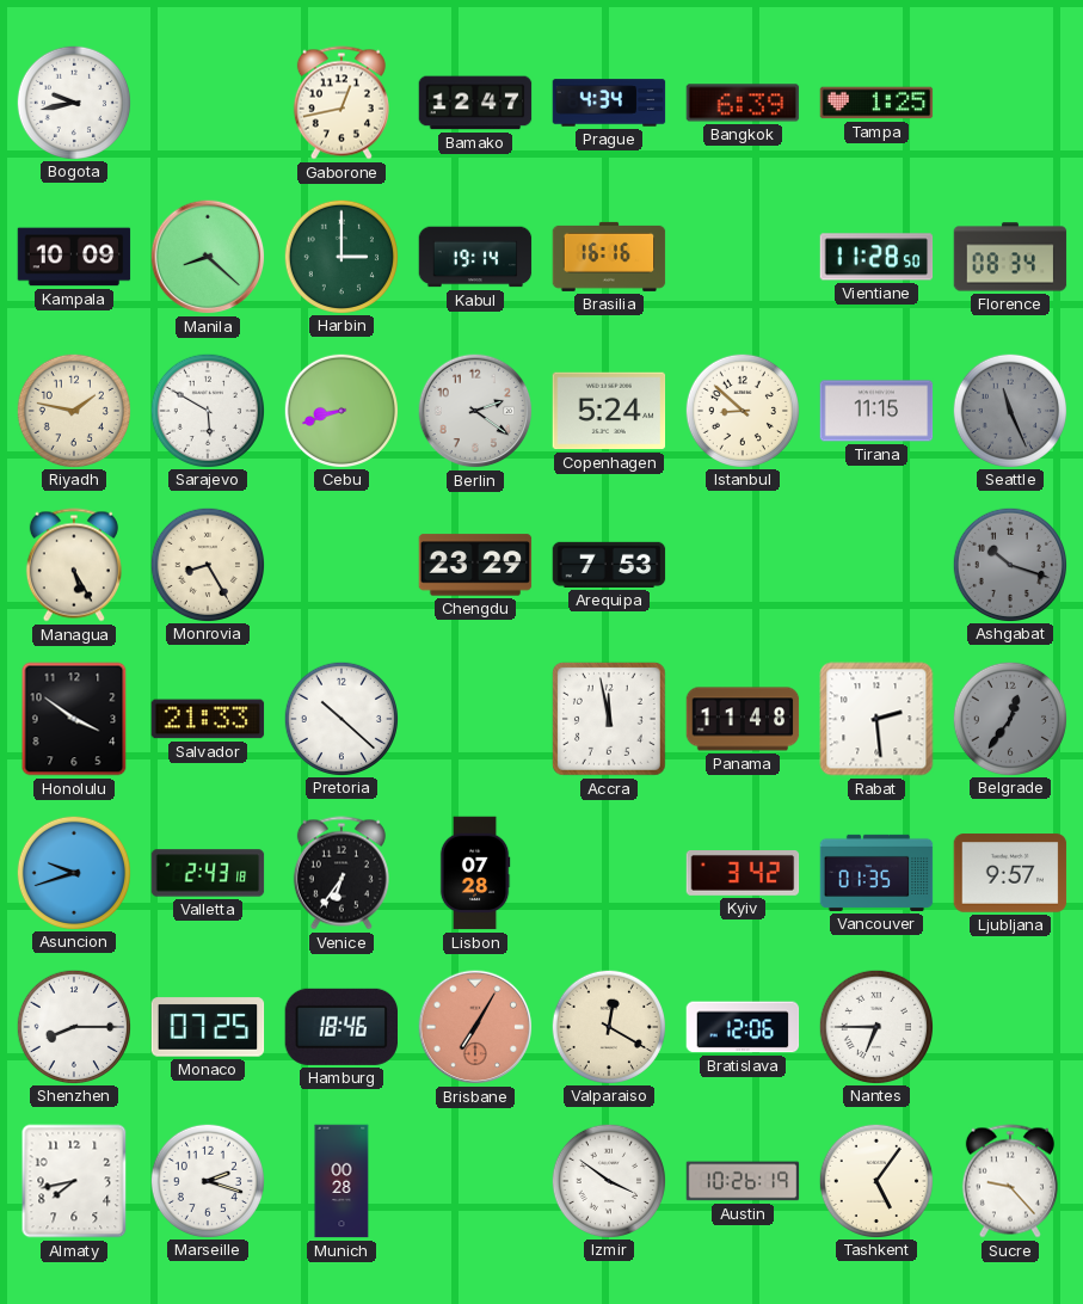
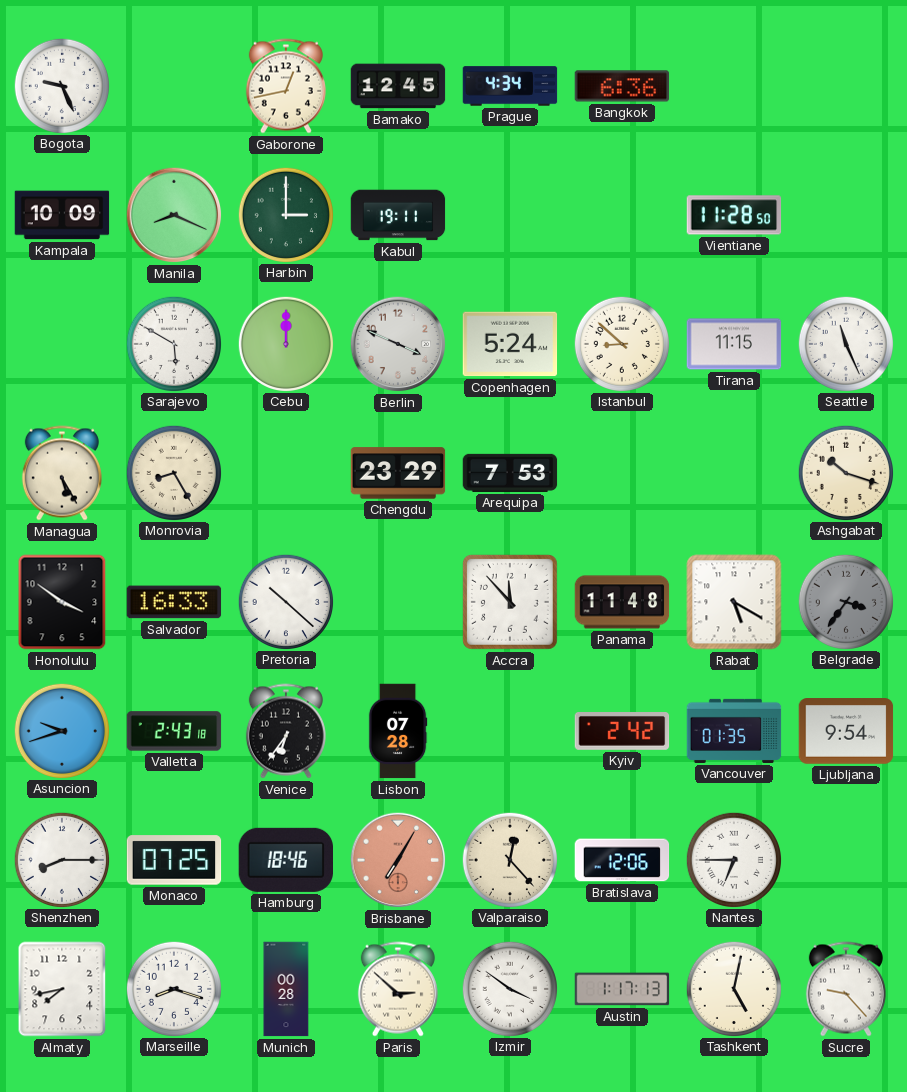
Bogota: 9:43 -> 9:26
Bamako: 12:47 -> 12:45
Bangkok: 6:39 -> 6:36
Tampa: 1:25 -> none
Manila: 8:22 -> 8:19
Kabul: 19:14 -> 19:11
Brasilia: 16:16 -> none
Florence: 08:34 -> none
Riyadh: 1:47 -> none
Cebu: 8:42 -> 12:00
Berlin: 2:21 -> 3:49
Seattle dial: grey -> white
Ashgabat dial: grey -> cream
Salvador: 21:33 -> 16:33
Accra: 11:58 -> 11:53
Rabat: 2:29 -> 5:20
Belgrade: 12:36 -> 3:36
Kyiv: 3:42 -> 2:42
Ljubljana: 9:57 -> 9:54
Valparaiso: 12:20 -> 12:23
Marseille: 2:18 -> 8:18
Paris: none -> 2:52
Austin: 10:26 -> 1:17
Tashkent: 5:06 -> 5:02
